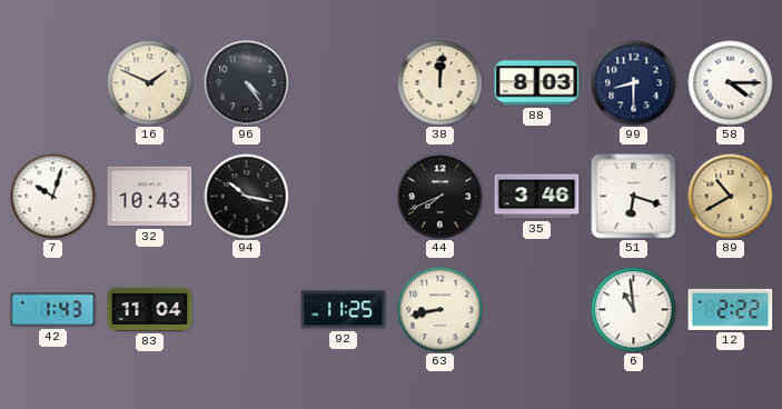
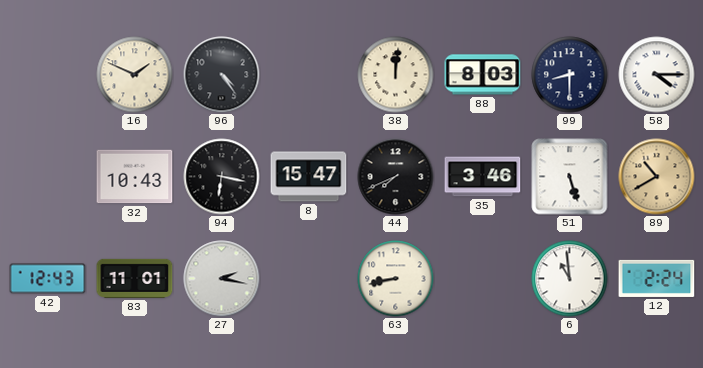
7: 10:03 -> none
94: 10:17 -> 6:17
8: none -> 15:47
51: 6:18 -> 5:27
42: 1:43 -> 12:43
83: 11:04 -> 11:01
27: none -> 2:17
92: 11:25 -> none
12: 2:22 -> 2:24
